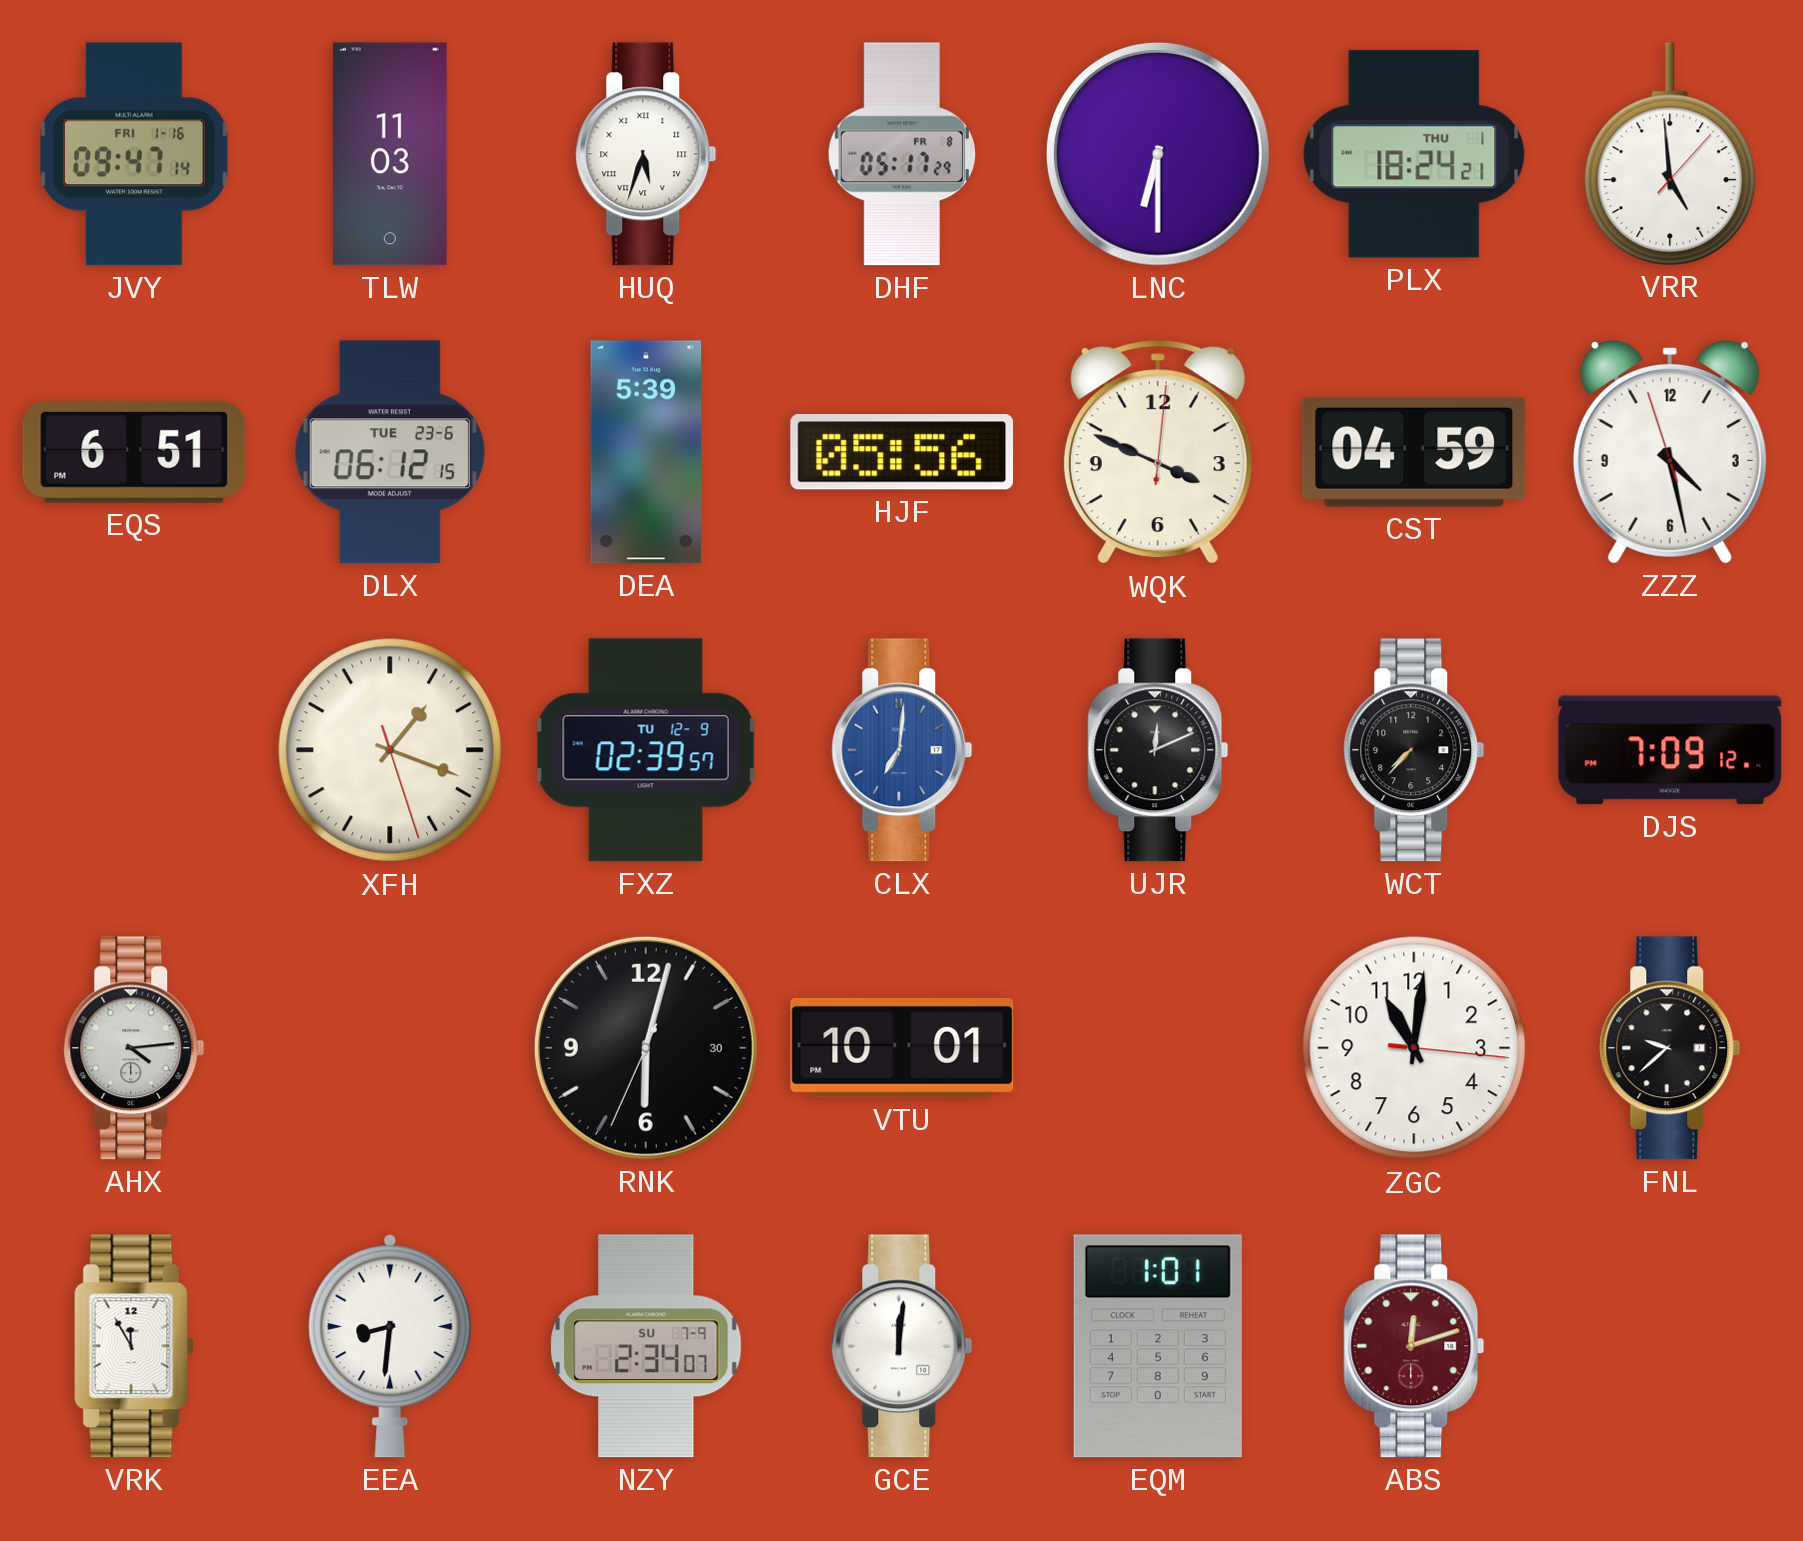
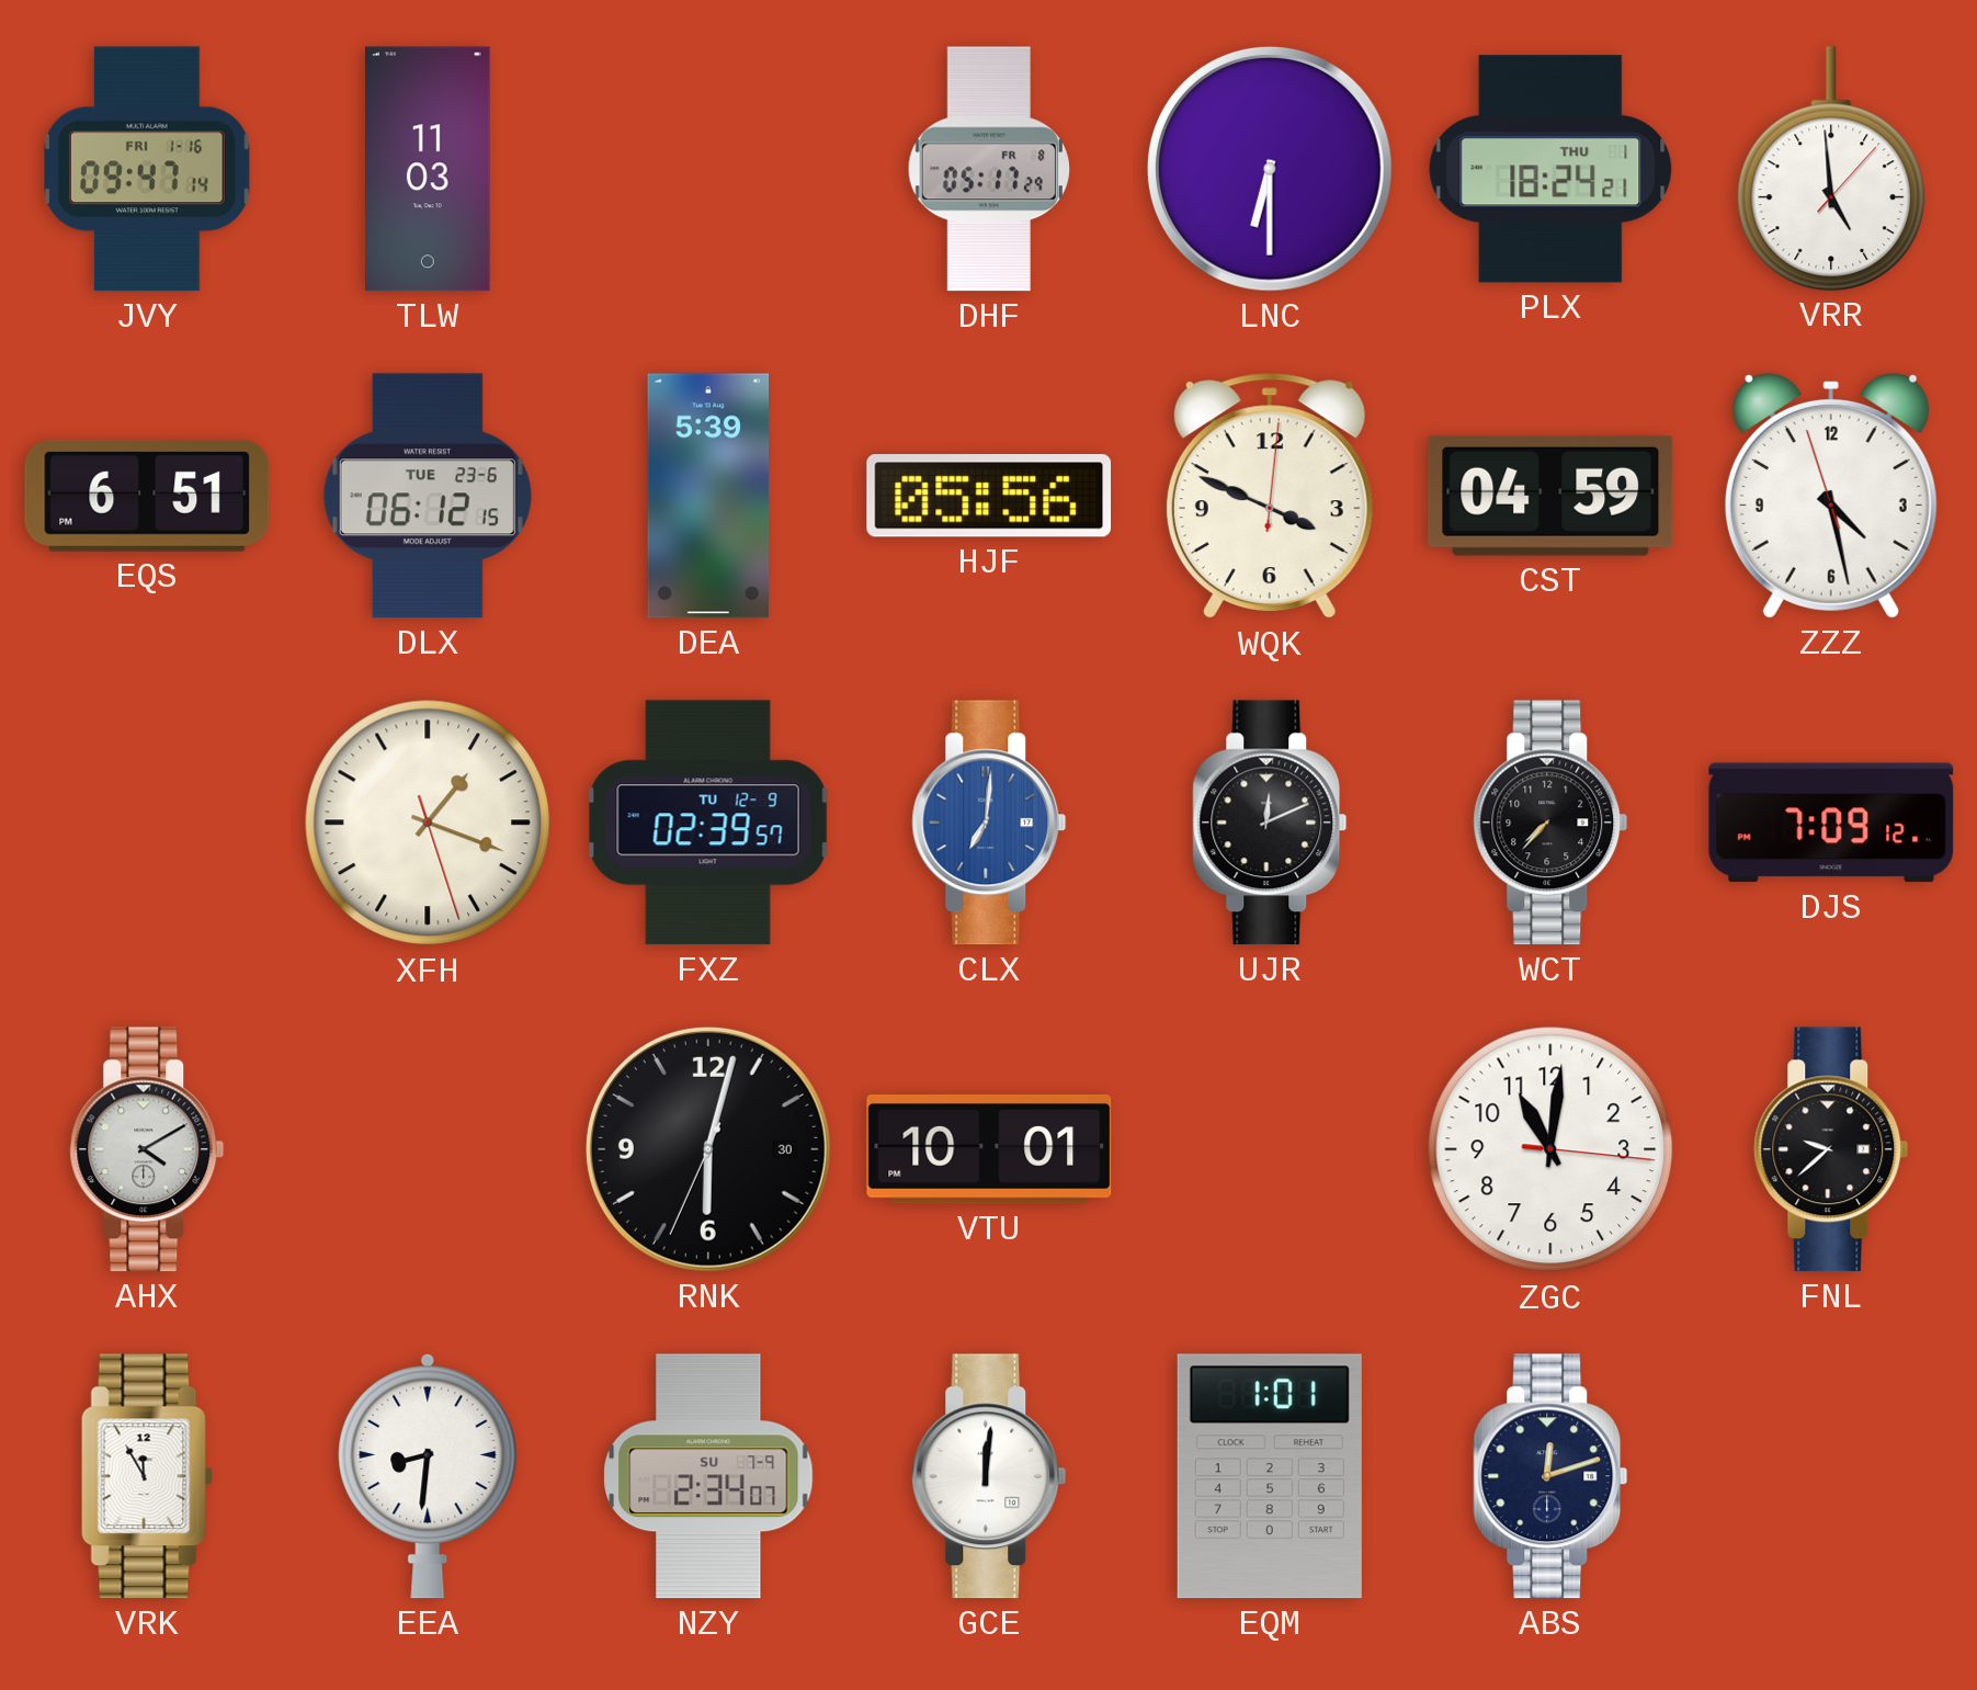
HUQ: 5:33 -> none
AHX: 4:14 -> 4:10
ABS dial: burgundy -> navy
